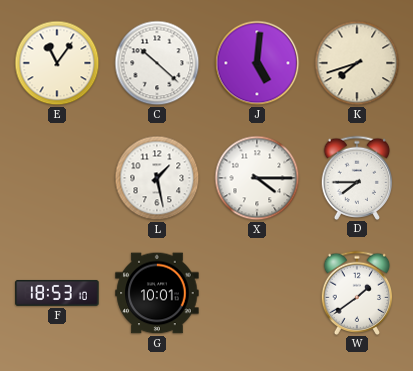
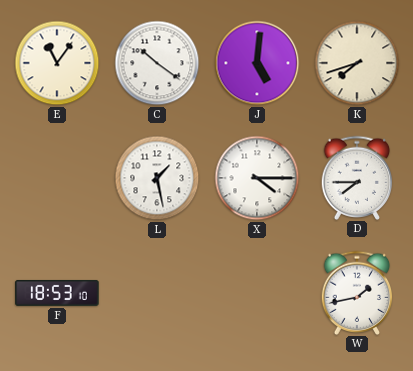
C: 10:22 -> 10:21
G: 10:01 -> none
W: 1:39 -> 1:43
